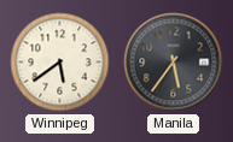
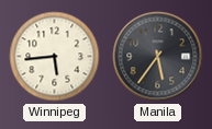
Winnipeg: 5:39 -> 5:44
